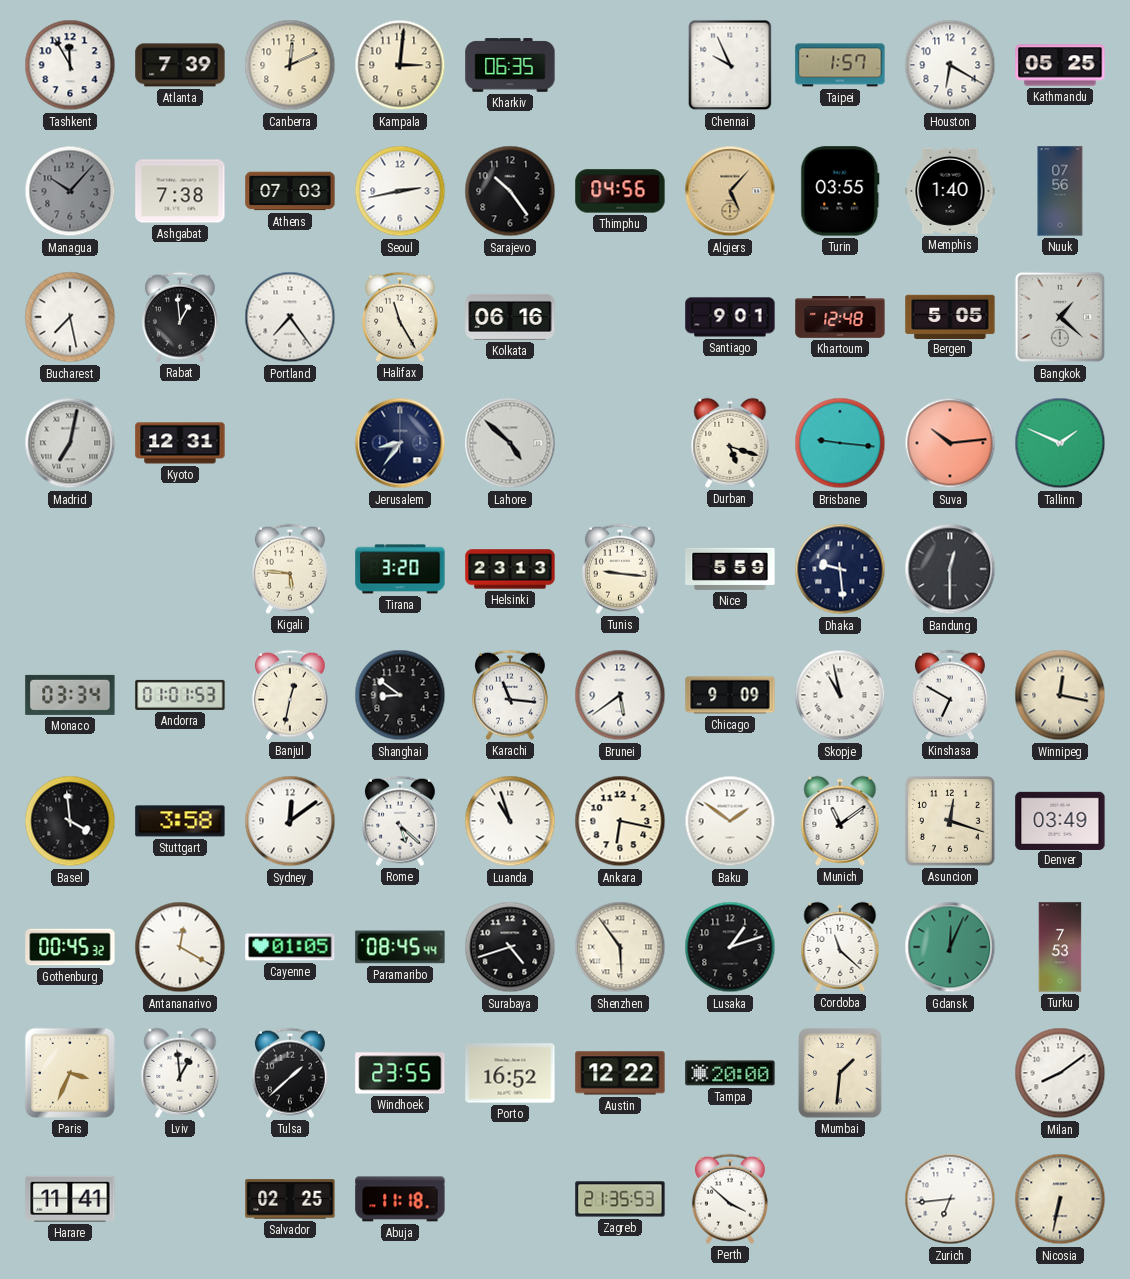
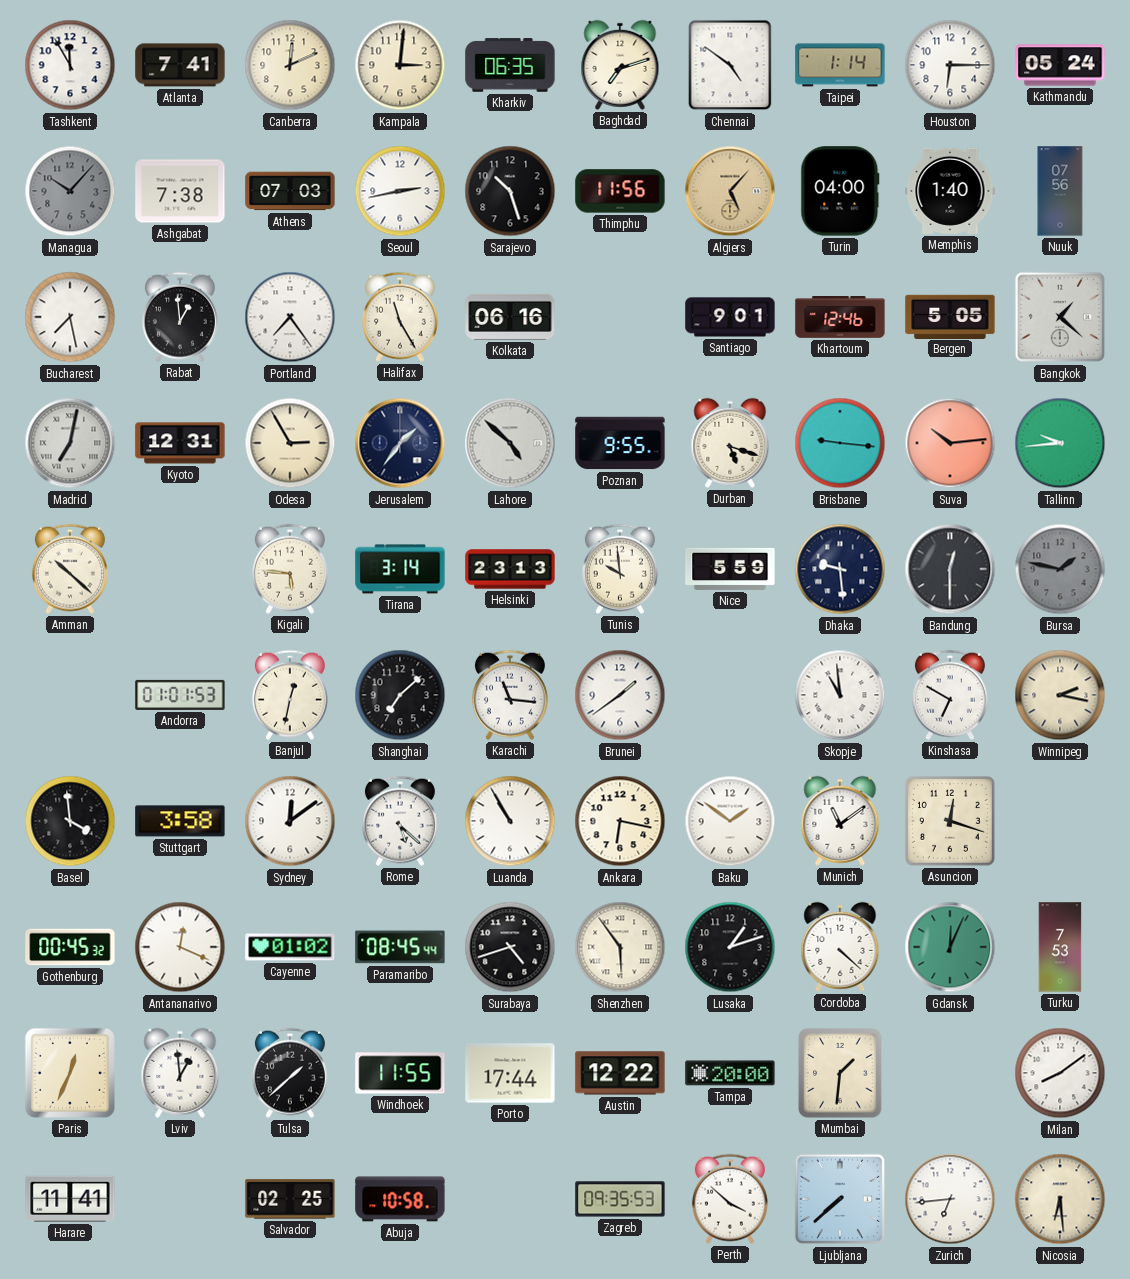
Atlanta: 7:39 -> 7:41
Baghdad: none -> 7:12
Chennai: 9:56 -> 4:51
Taipei: 1:57 -> 1:14
Houston: 6:20 -> 6:15
Kathmandu: 05:25 -> 05:24
Sarajevo: 10:24 -> 10:27
Thimphu: 04:56 -> 11:56
Turin: 03:55 -> 04:00
Khartoum: 12:48 -> 12:46
Odesa: none -> 2:55
Jerusalem: 8:36 -> 1:36
Poznan: none -> 9:55
Tallinn: 1:49 -> 9:44
Amman: none -> 10:22
Tirana: 3:20 -> 3:14
Tunis: 9:16 -> 9:59
Bursa: none -> 1:47
Monaco: 03:34 -> none
Shanghai: 8:51 -> 7:08
Brunei: 5:39 -> 1:39
Chicago: 9:09 -> none
Skopje: 10:58 -> 10:59
Winnipeg: 12:17 -> 2:17
Luanda: 10:57 -> 10:55
Denver: 03:49 -> none
Antananarivo: 12:20 -> 12:19
Cayenne: 01:05 -> 01:02
Cordoba: 11:22 -> 4:22
Paris: 3:34 -> 12:34
Windhoek: 23:55 -> 11:55
Porto: 16:52 -> 17:44
Abuja: 11:18 -> 10:58
Zagreb: 21:35 -> 09:35
Ljubljana: none -> 7:38
Nicosia: 6:32 -> 6:29
